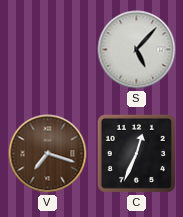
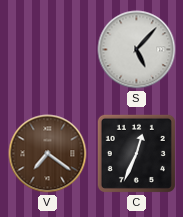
V: 7:18 -> 7:21
